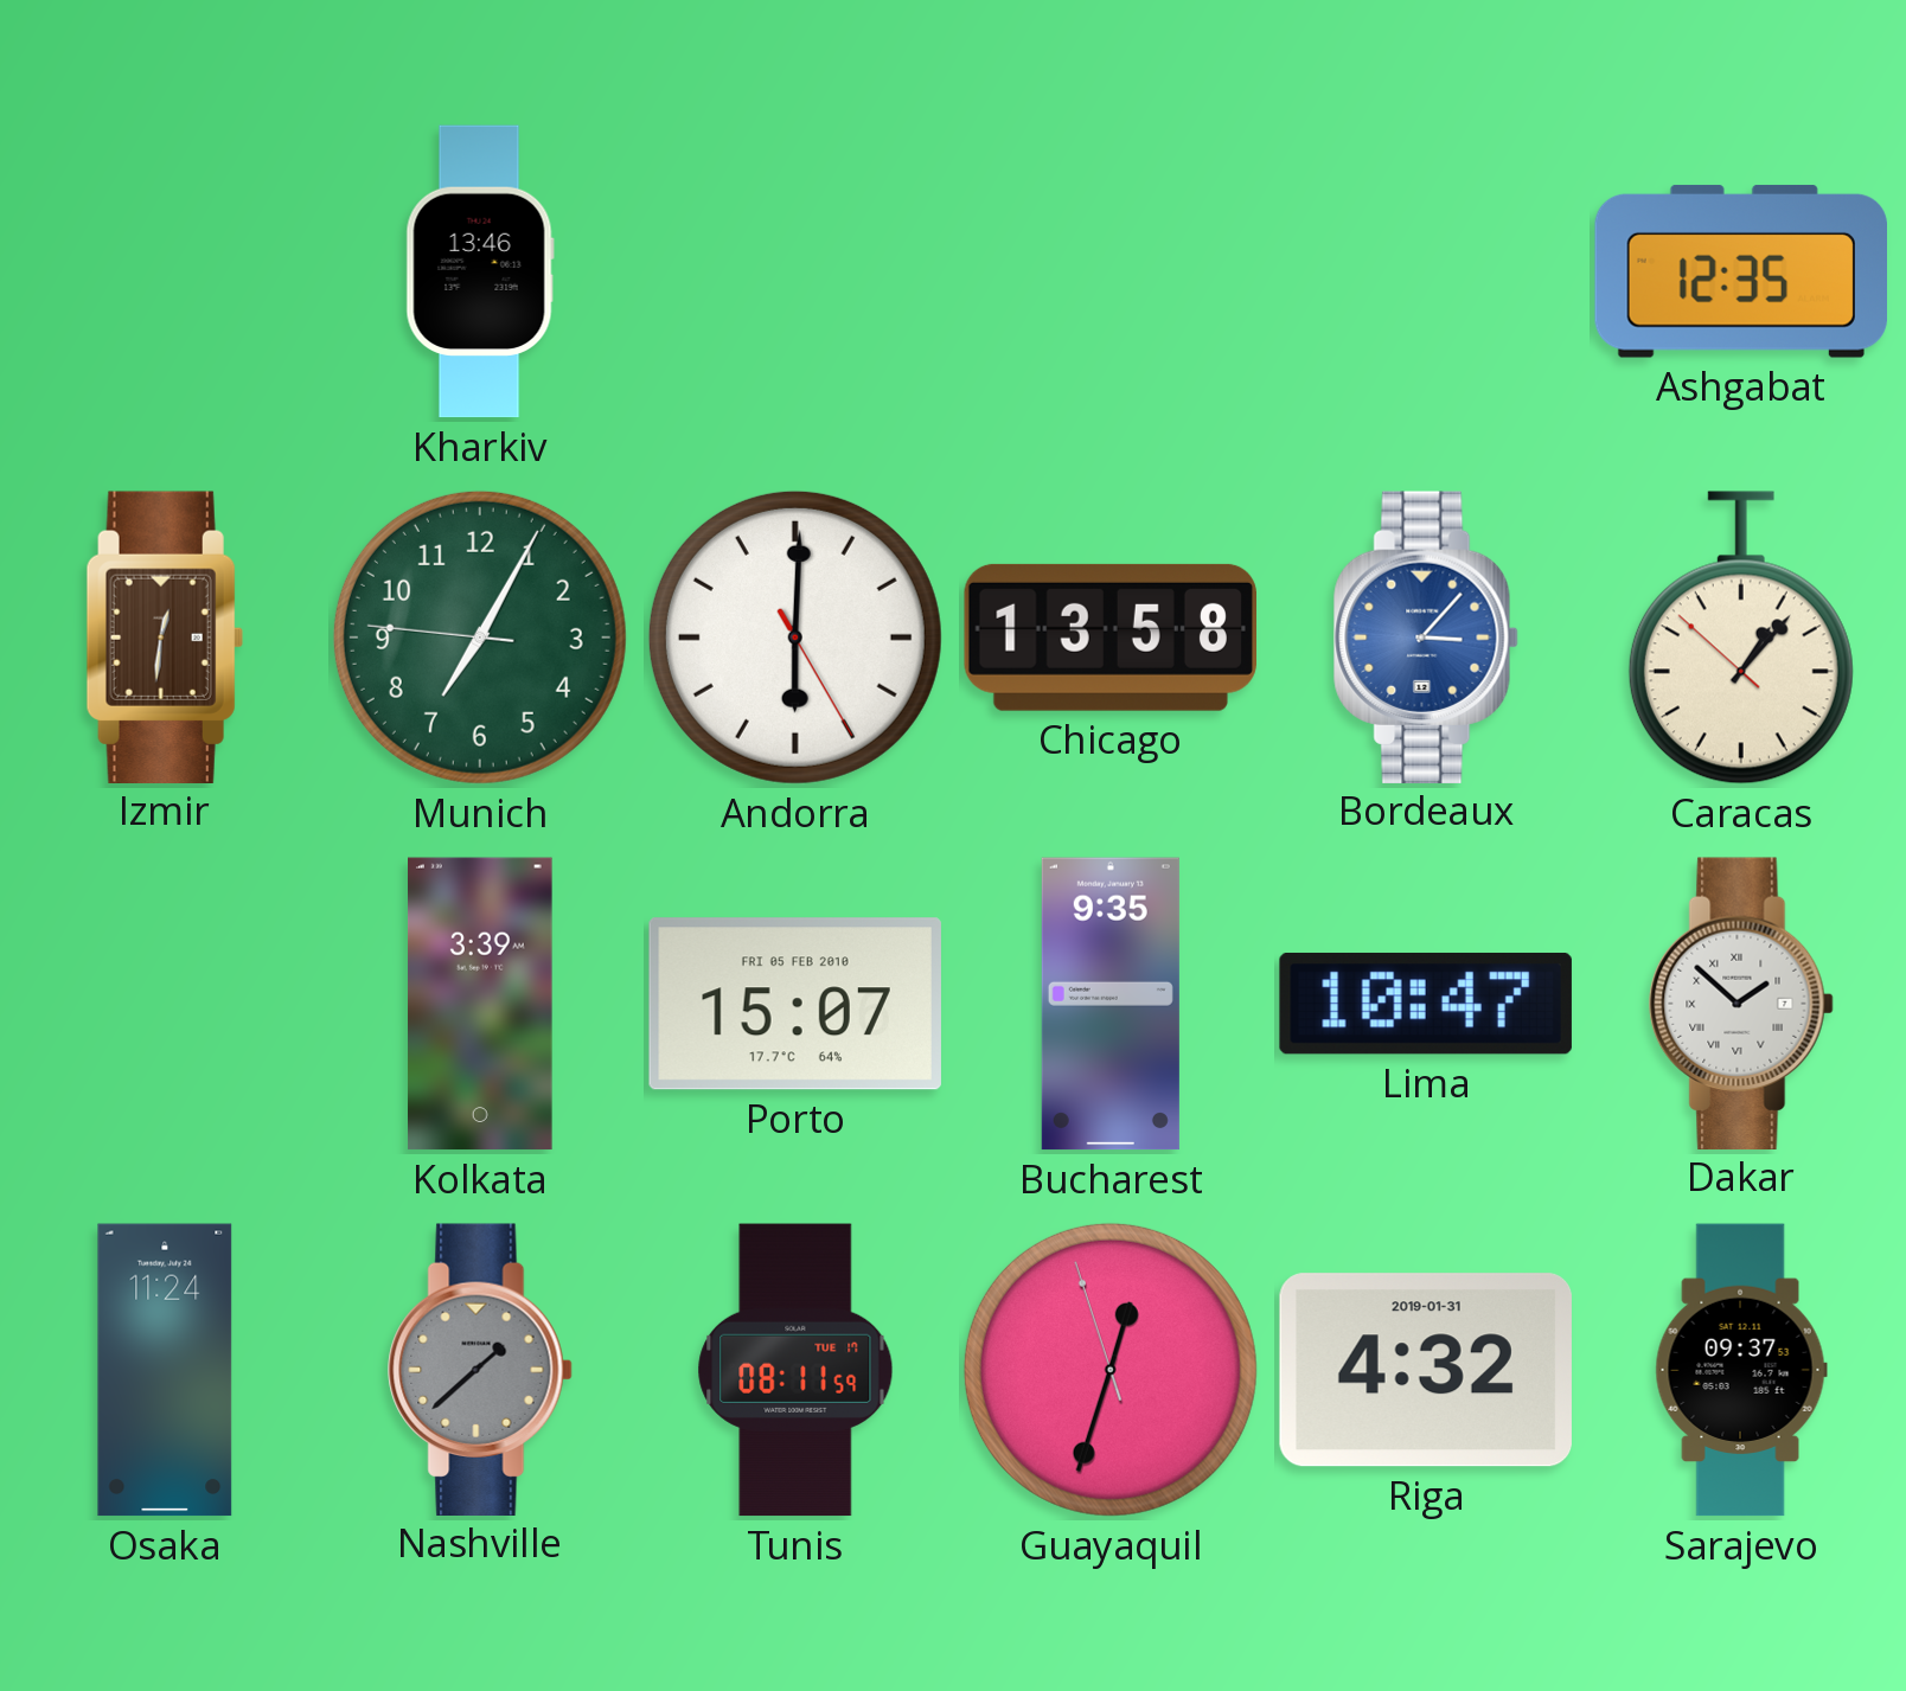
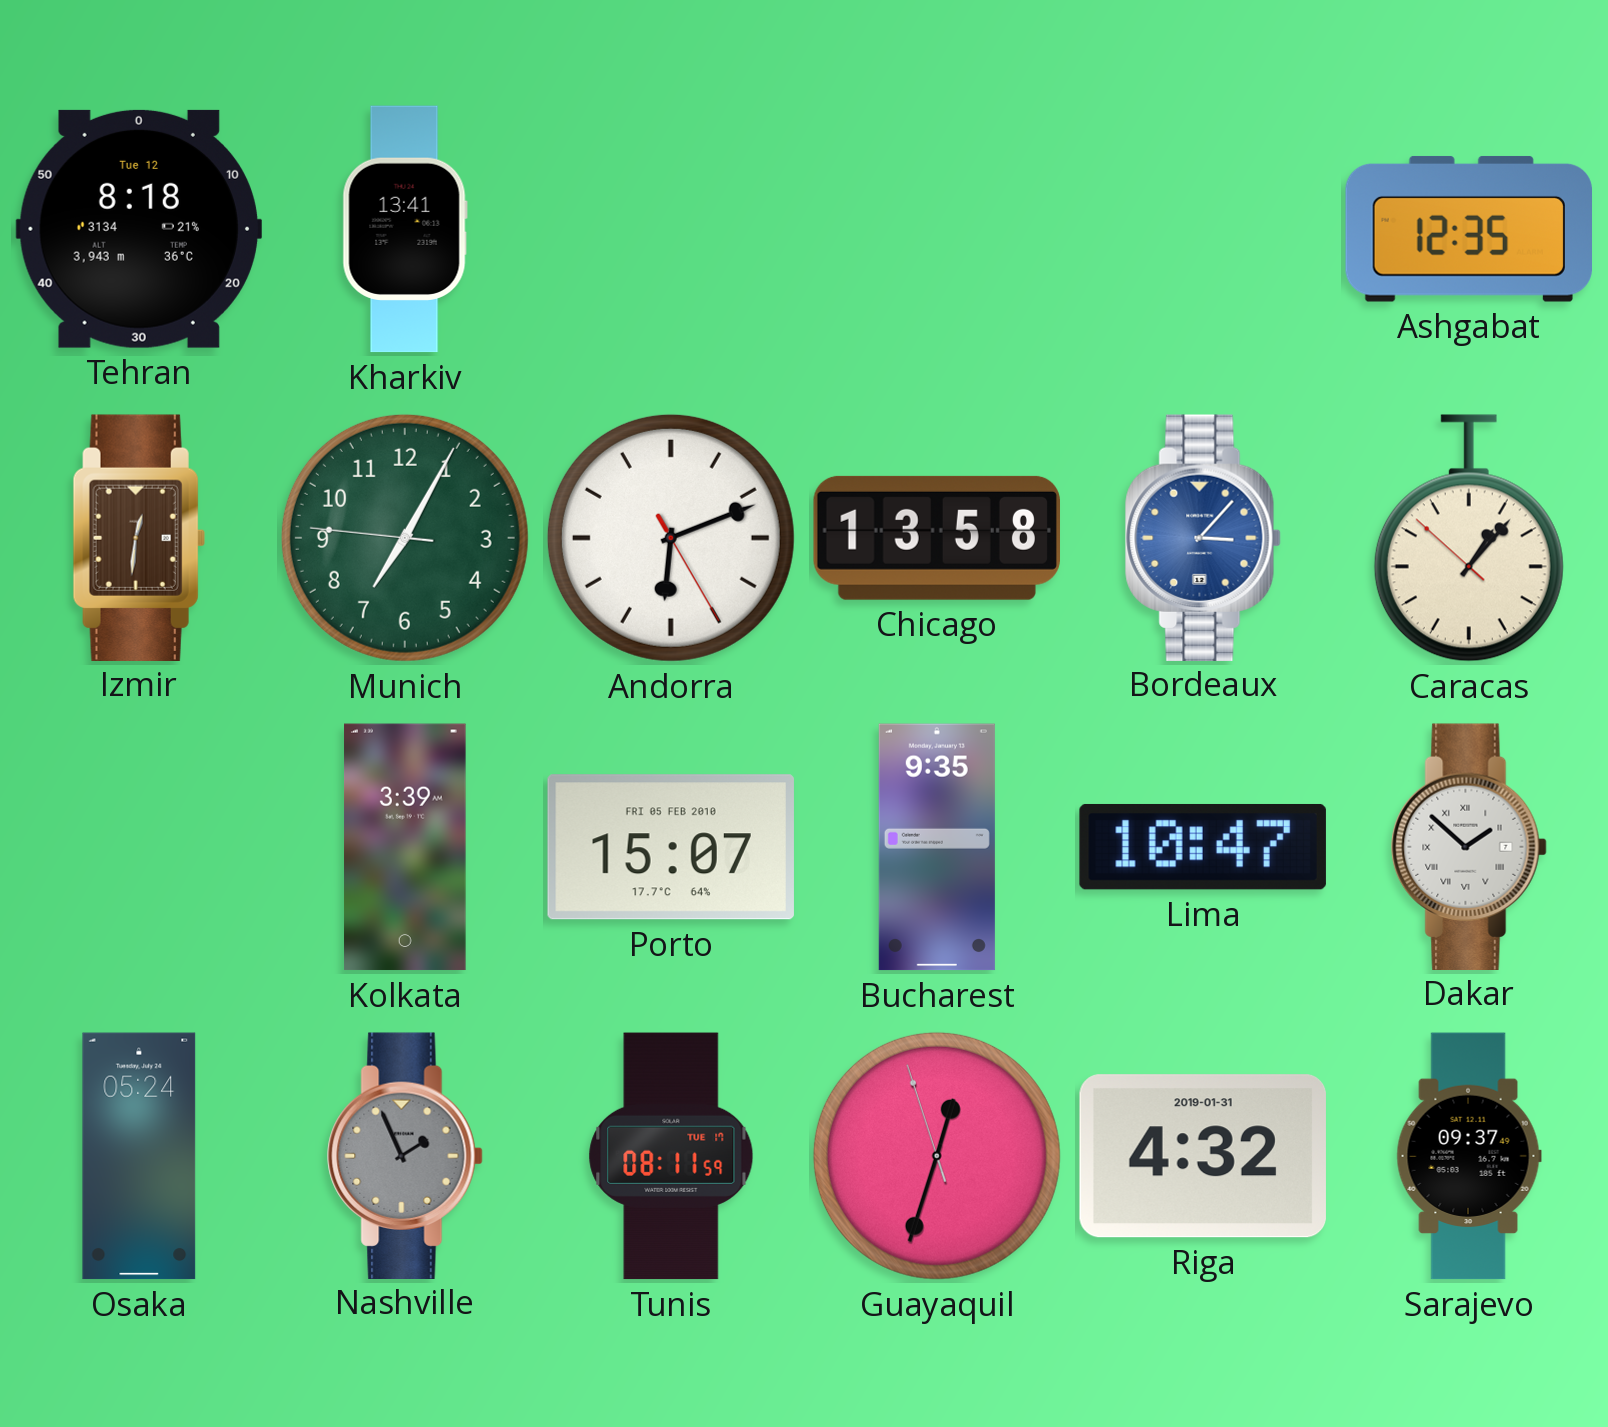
Tehran: none -> 8:18
Kharkiv: 13:46 -> 13:41
Andorra: 6:00 -> 6:11
Osaka: 11:24 -> 05:24
Nashville: 1:38 -> 1:56
Sarajevo: 09:37:53 -> 09:37:49
